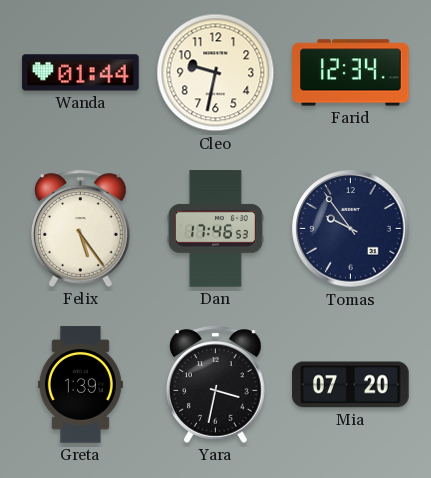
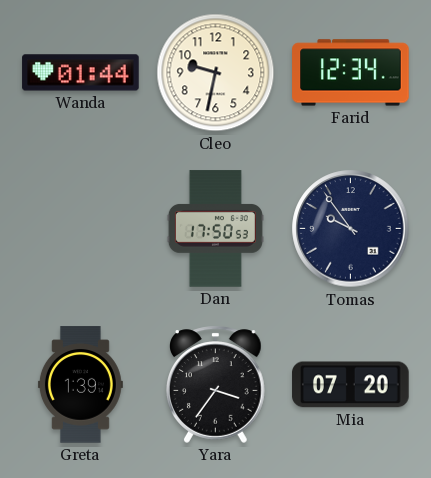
Felix: 5:24 -> none
Dan: 17:46 -> 17:50
Yara: 3:32 -> 3:36
